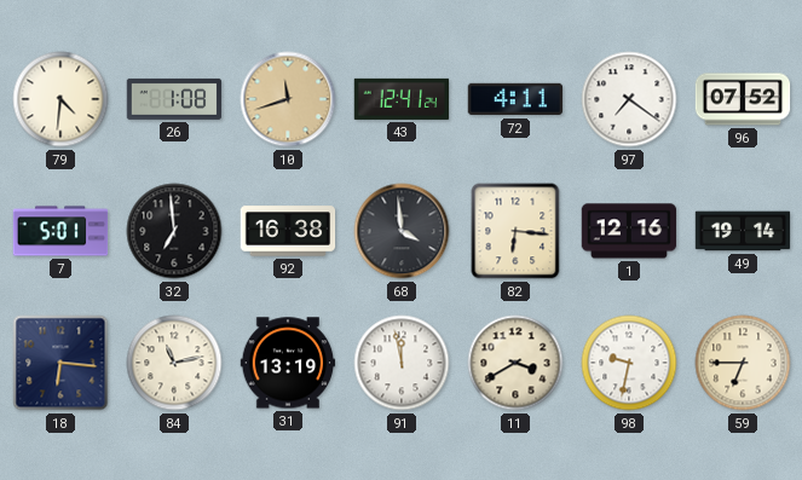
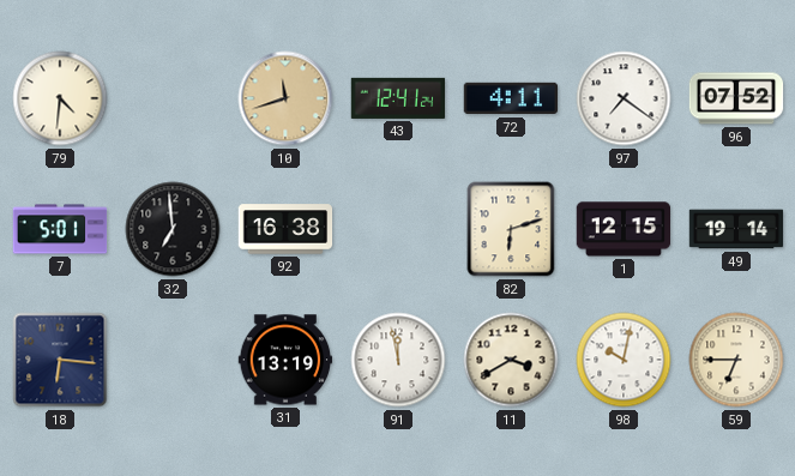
26: 1:08 -> none
68: 3:59 -> none
82: 6:16 -> 6:12
1: 12:16 -> 12:15
84: 11:13 -> none
98: 9:32 -> 10:02
